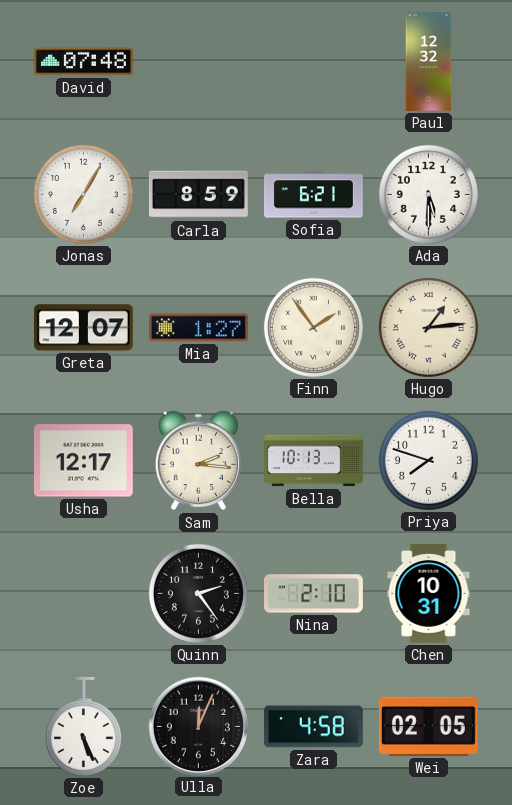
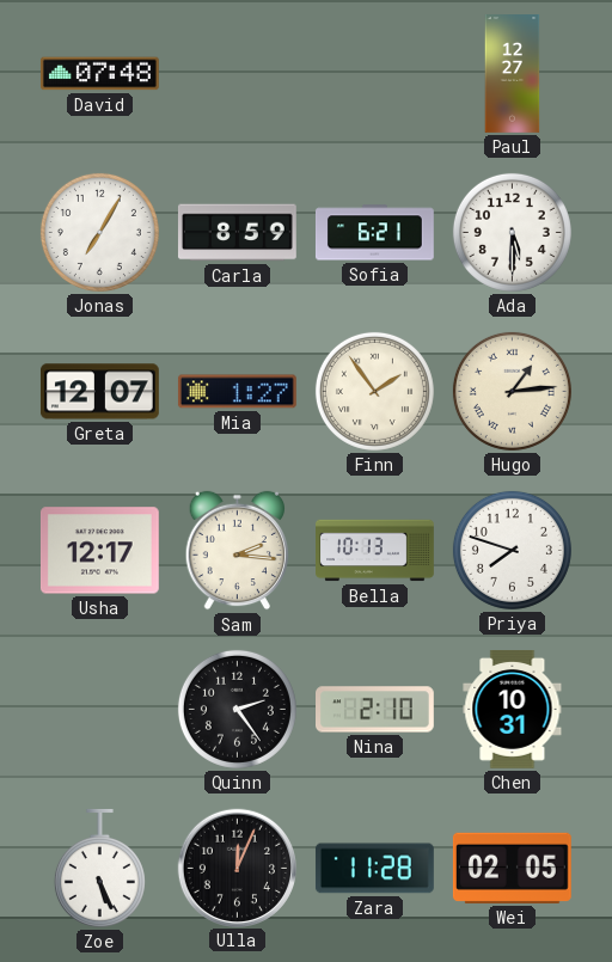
Paul: 12:32 -> 12:27
Zara: 4:58 -> 11:28
